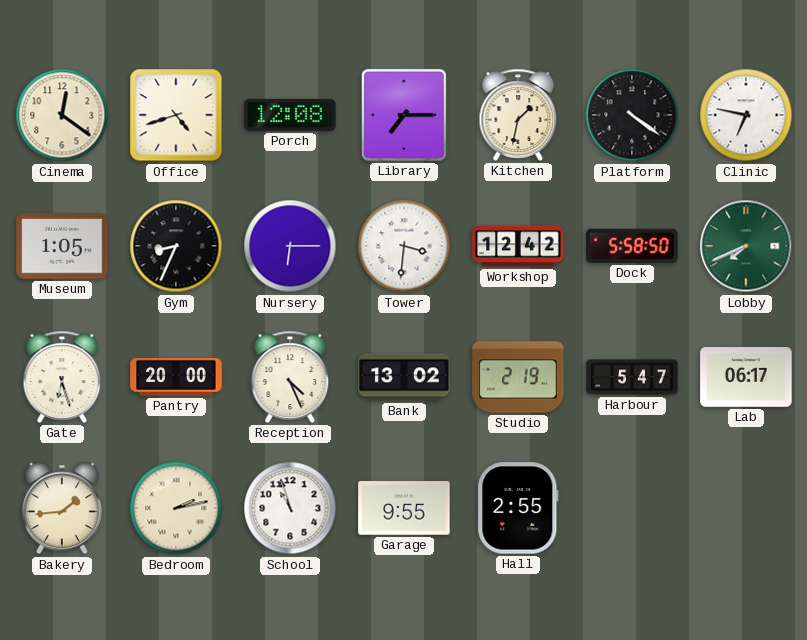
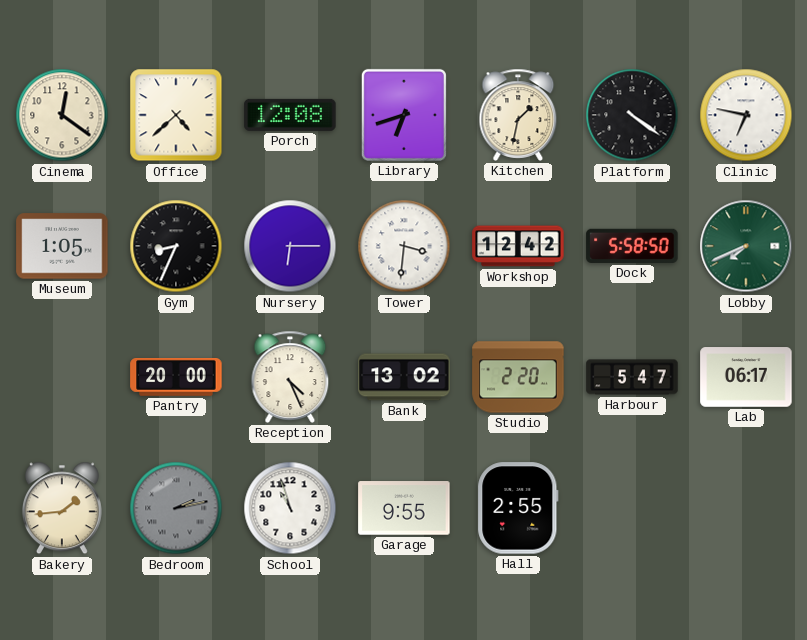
Office: 4:42 -> 4:38
Library: 7:15 -> 6:42
Gate: 6:27 -> none
Studio: 2:19 -> 2:20
Bedroom dial: cream -> grey
